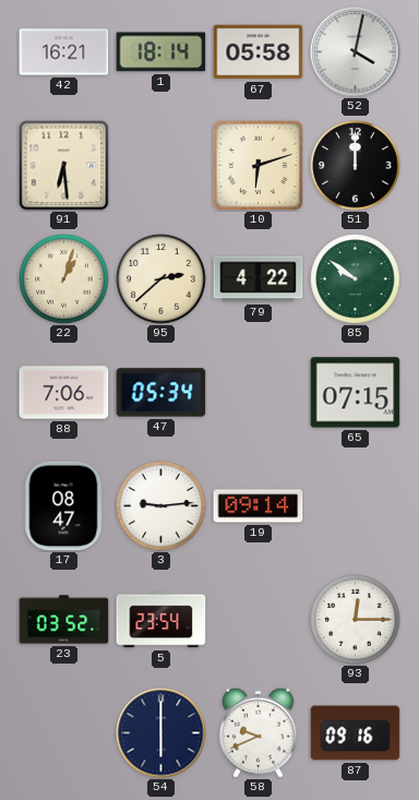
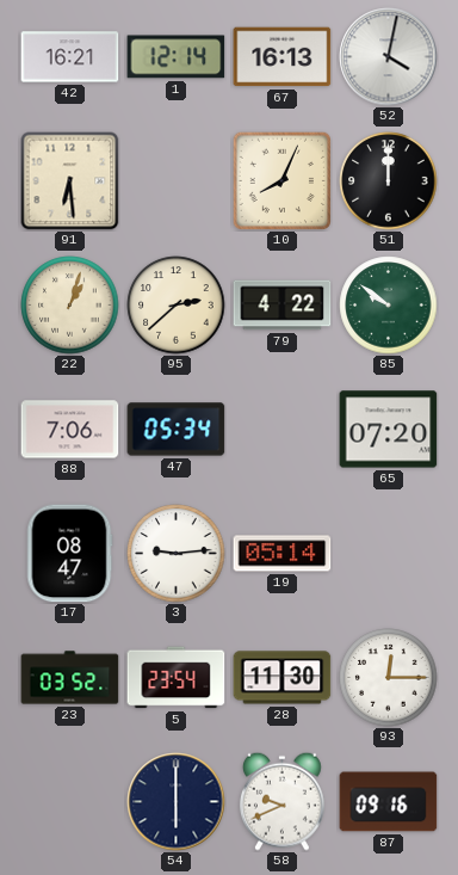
1: 18:14 -> 12:14
67: 05:58 -> 16:13
10: 6:12 -> 8:04
65: 07:15 -> 07:20
19: 09:14 -> 05:14
28: none -> 11:30
